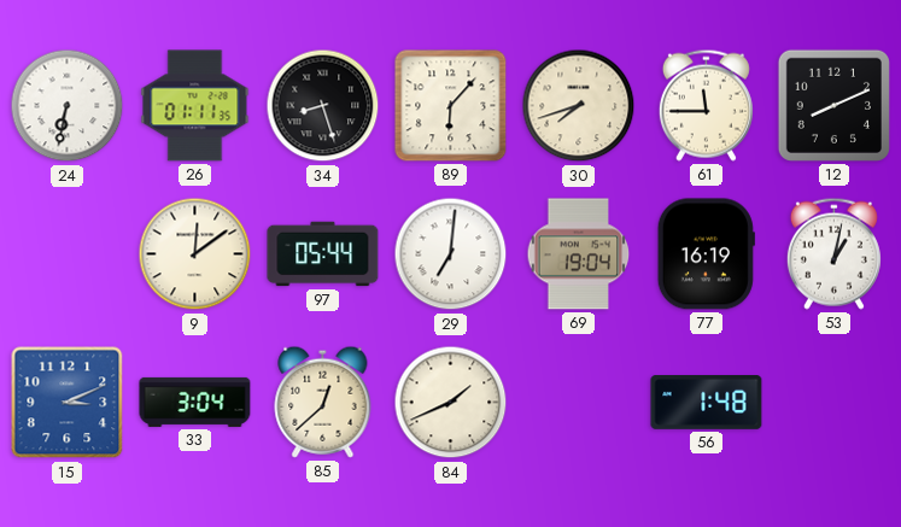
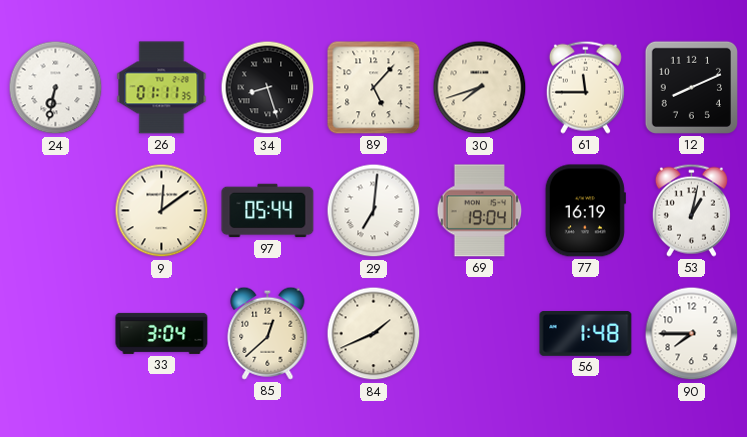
89: 6:07 -> 5:07
15: 3:11 -> none
90: none -> 7:45
